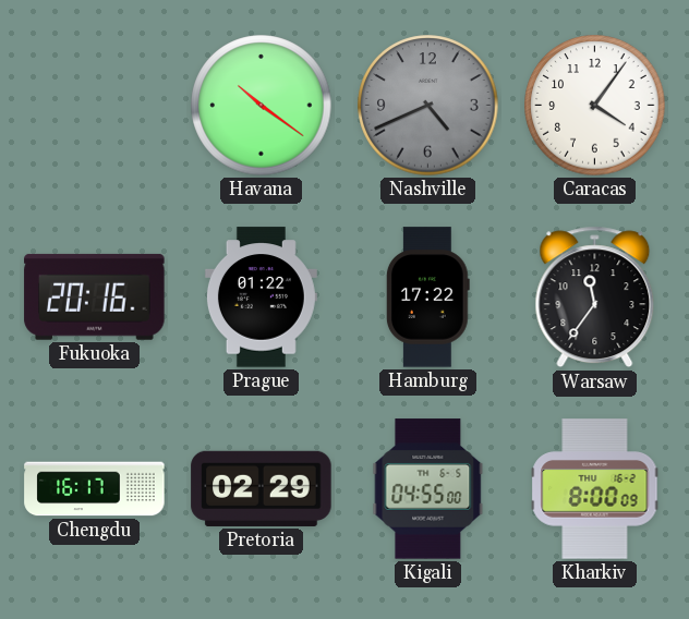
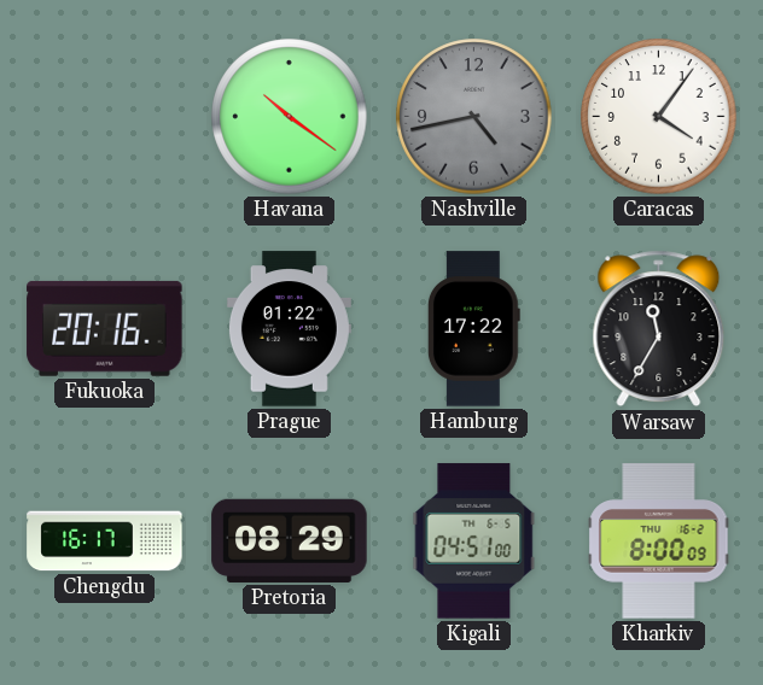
Nashville: 4:41 -> 4:43
Warsaw: 11:36 -> 11:35
Pretoria: 02:29 -> 08:29
Kigali: 04:55 -> 04:51
